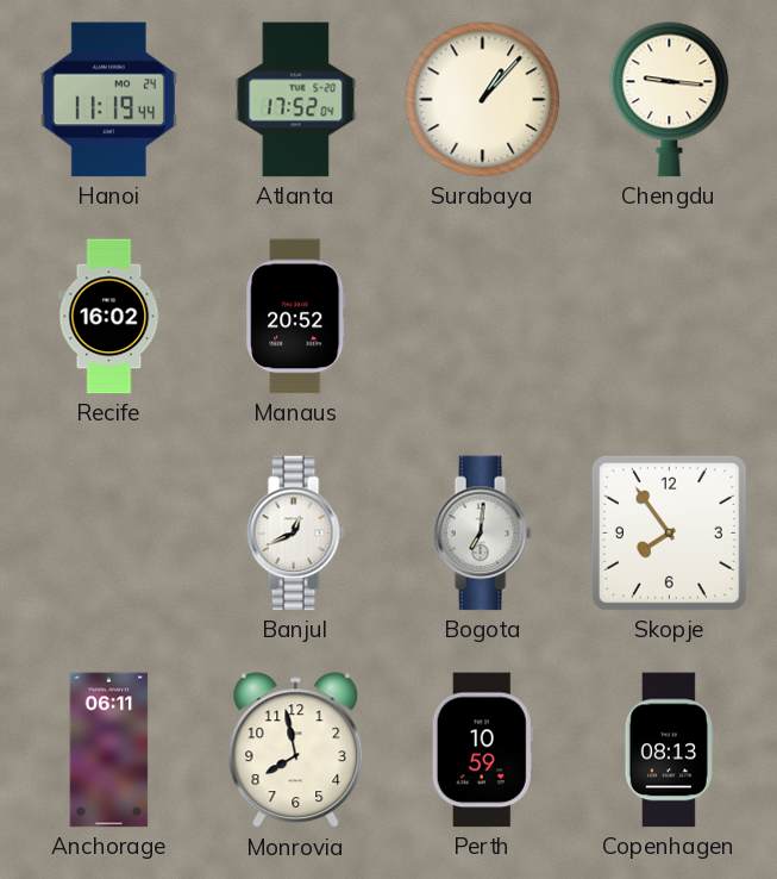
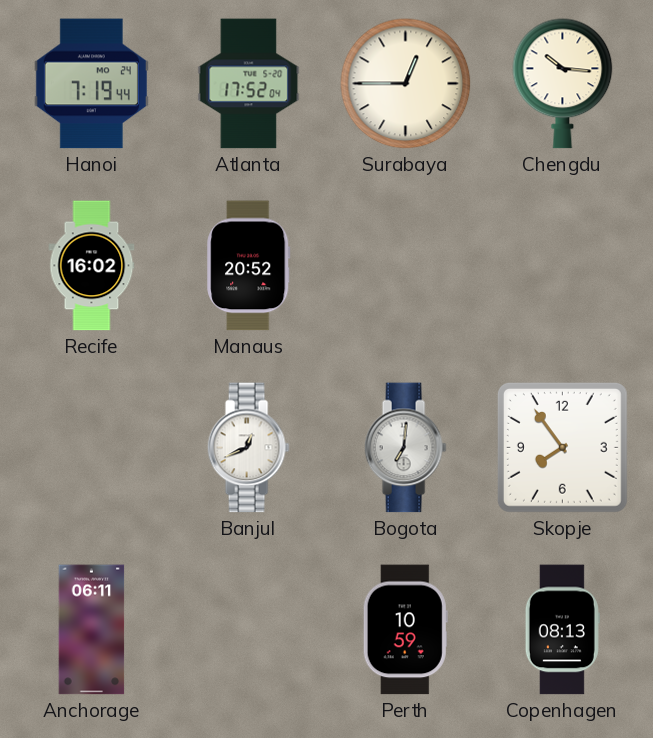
Hanoi: 11:19 -> 7:19
Surabaya: 1:07 -> 12:45
Chengdu: 9:16 -> 10:16
Monrovia: 7:58 -> none
